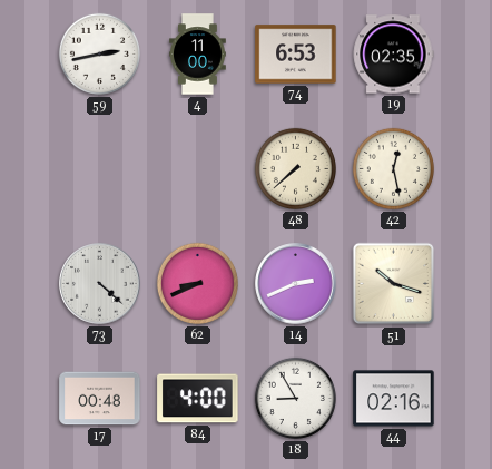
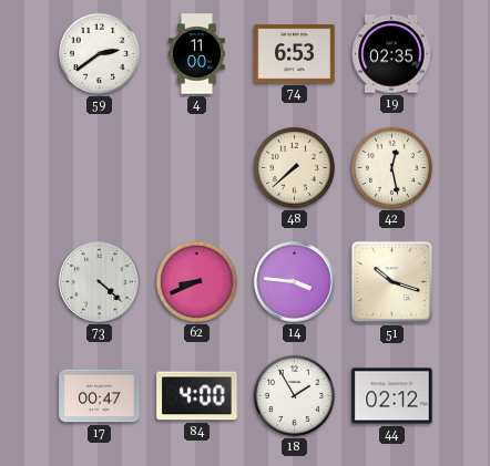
59: 2:43 -> 2:39
14: 2:41 -> 3:46
17: 00:48 -> 00:47
18: 8:55 -> 1:55
44: 02:16 -> 02:12
